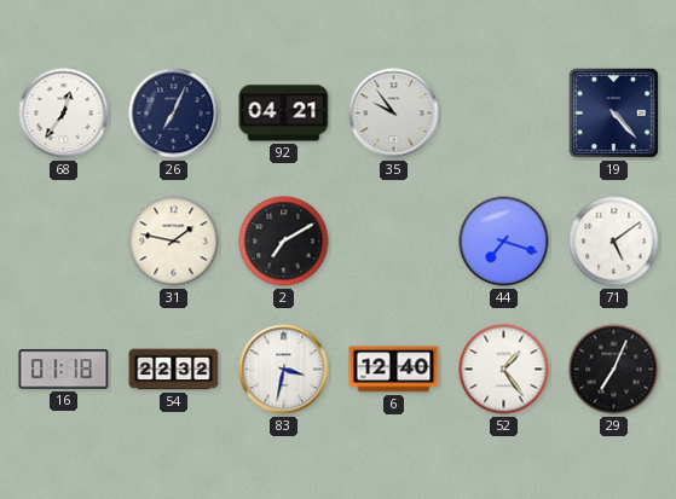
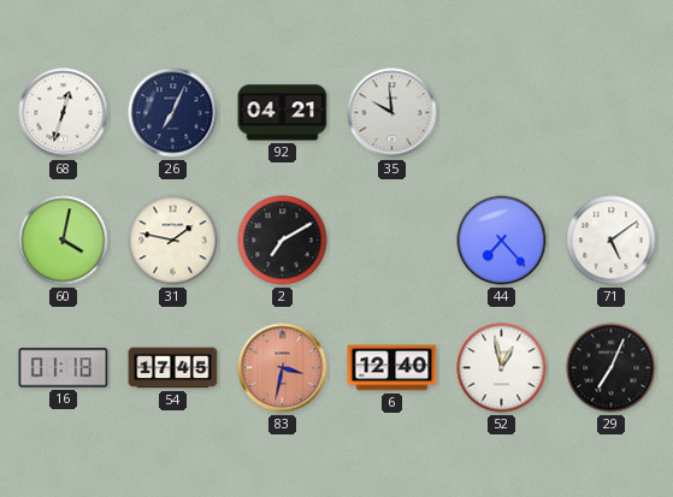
68: 12:36 -> 12:33
35: 9:54 -> 9:59
19: 4:23 -> none
60: none -> 4:02
44: 7:18 -> 7:23
54: 22:32 -> 17:45
83 dial: white -> salmon
52: 1:24 -> 12:58
